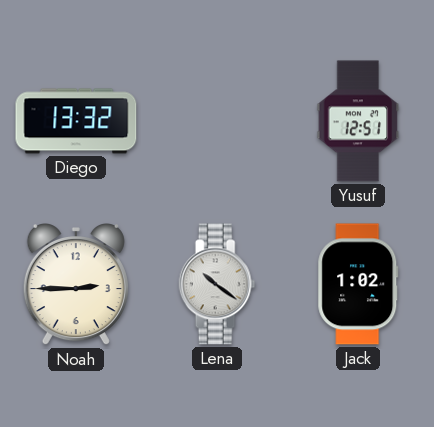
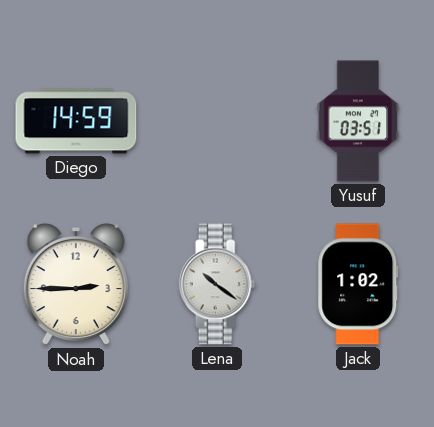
Diego: 13:32 -> 14:59
Yusuf: 12:51 -> 03:51
